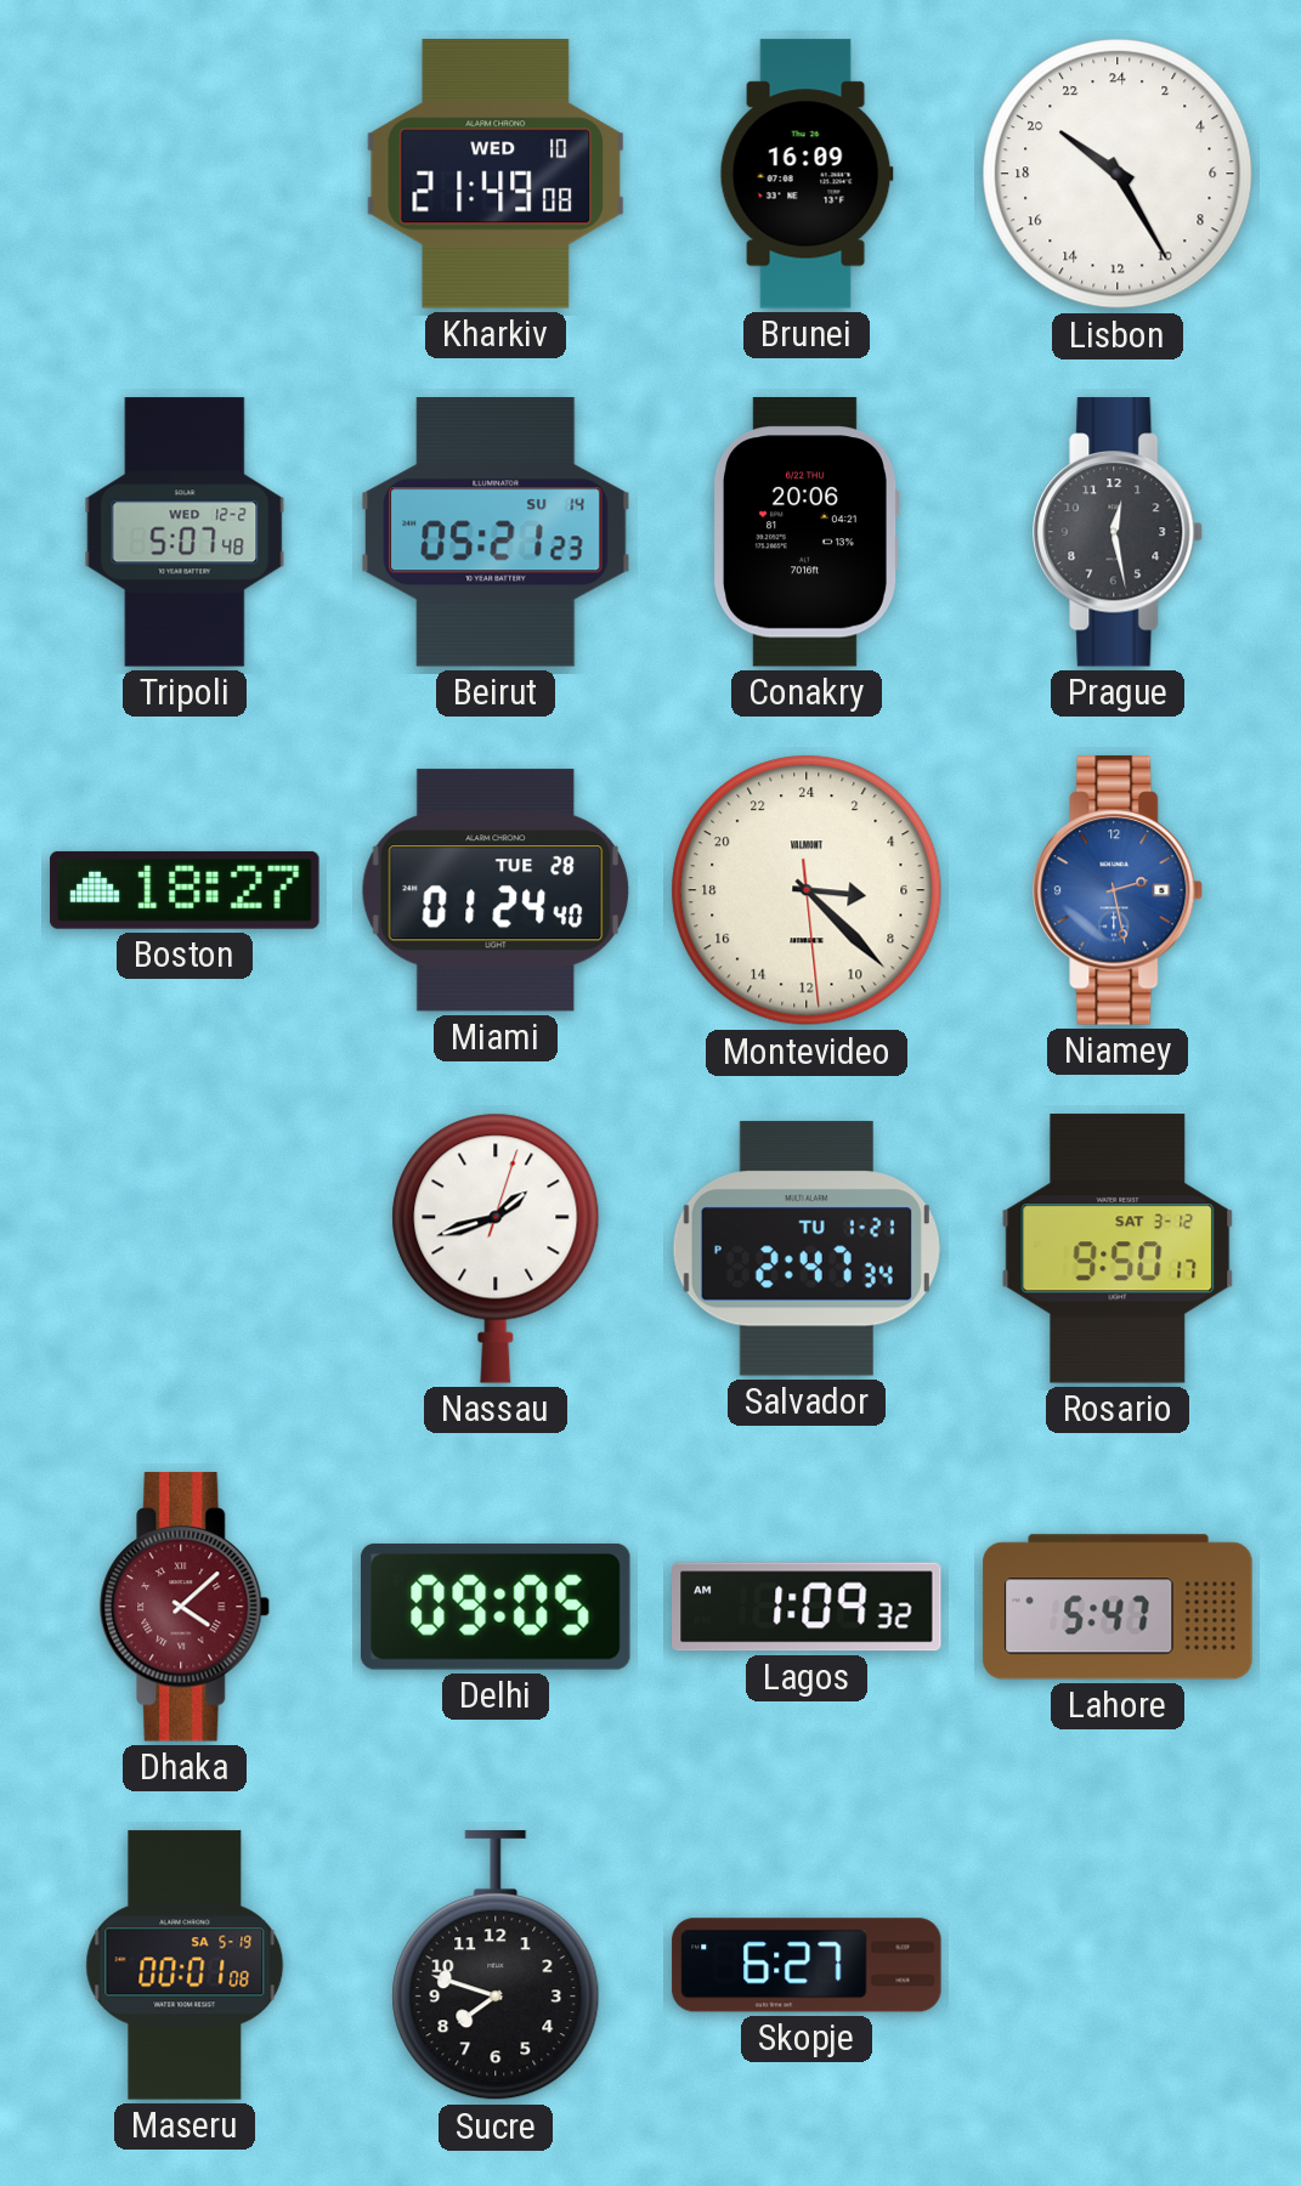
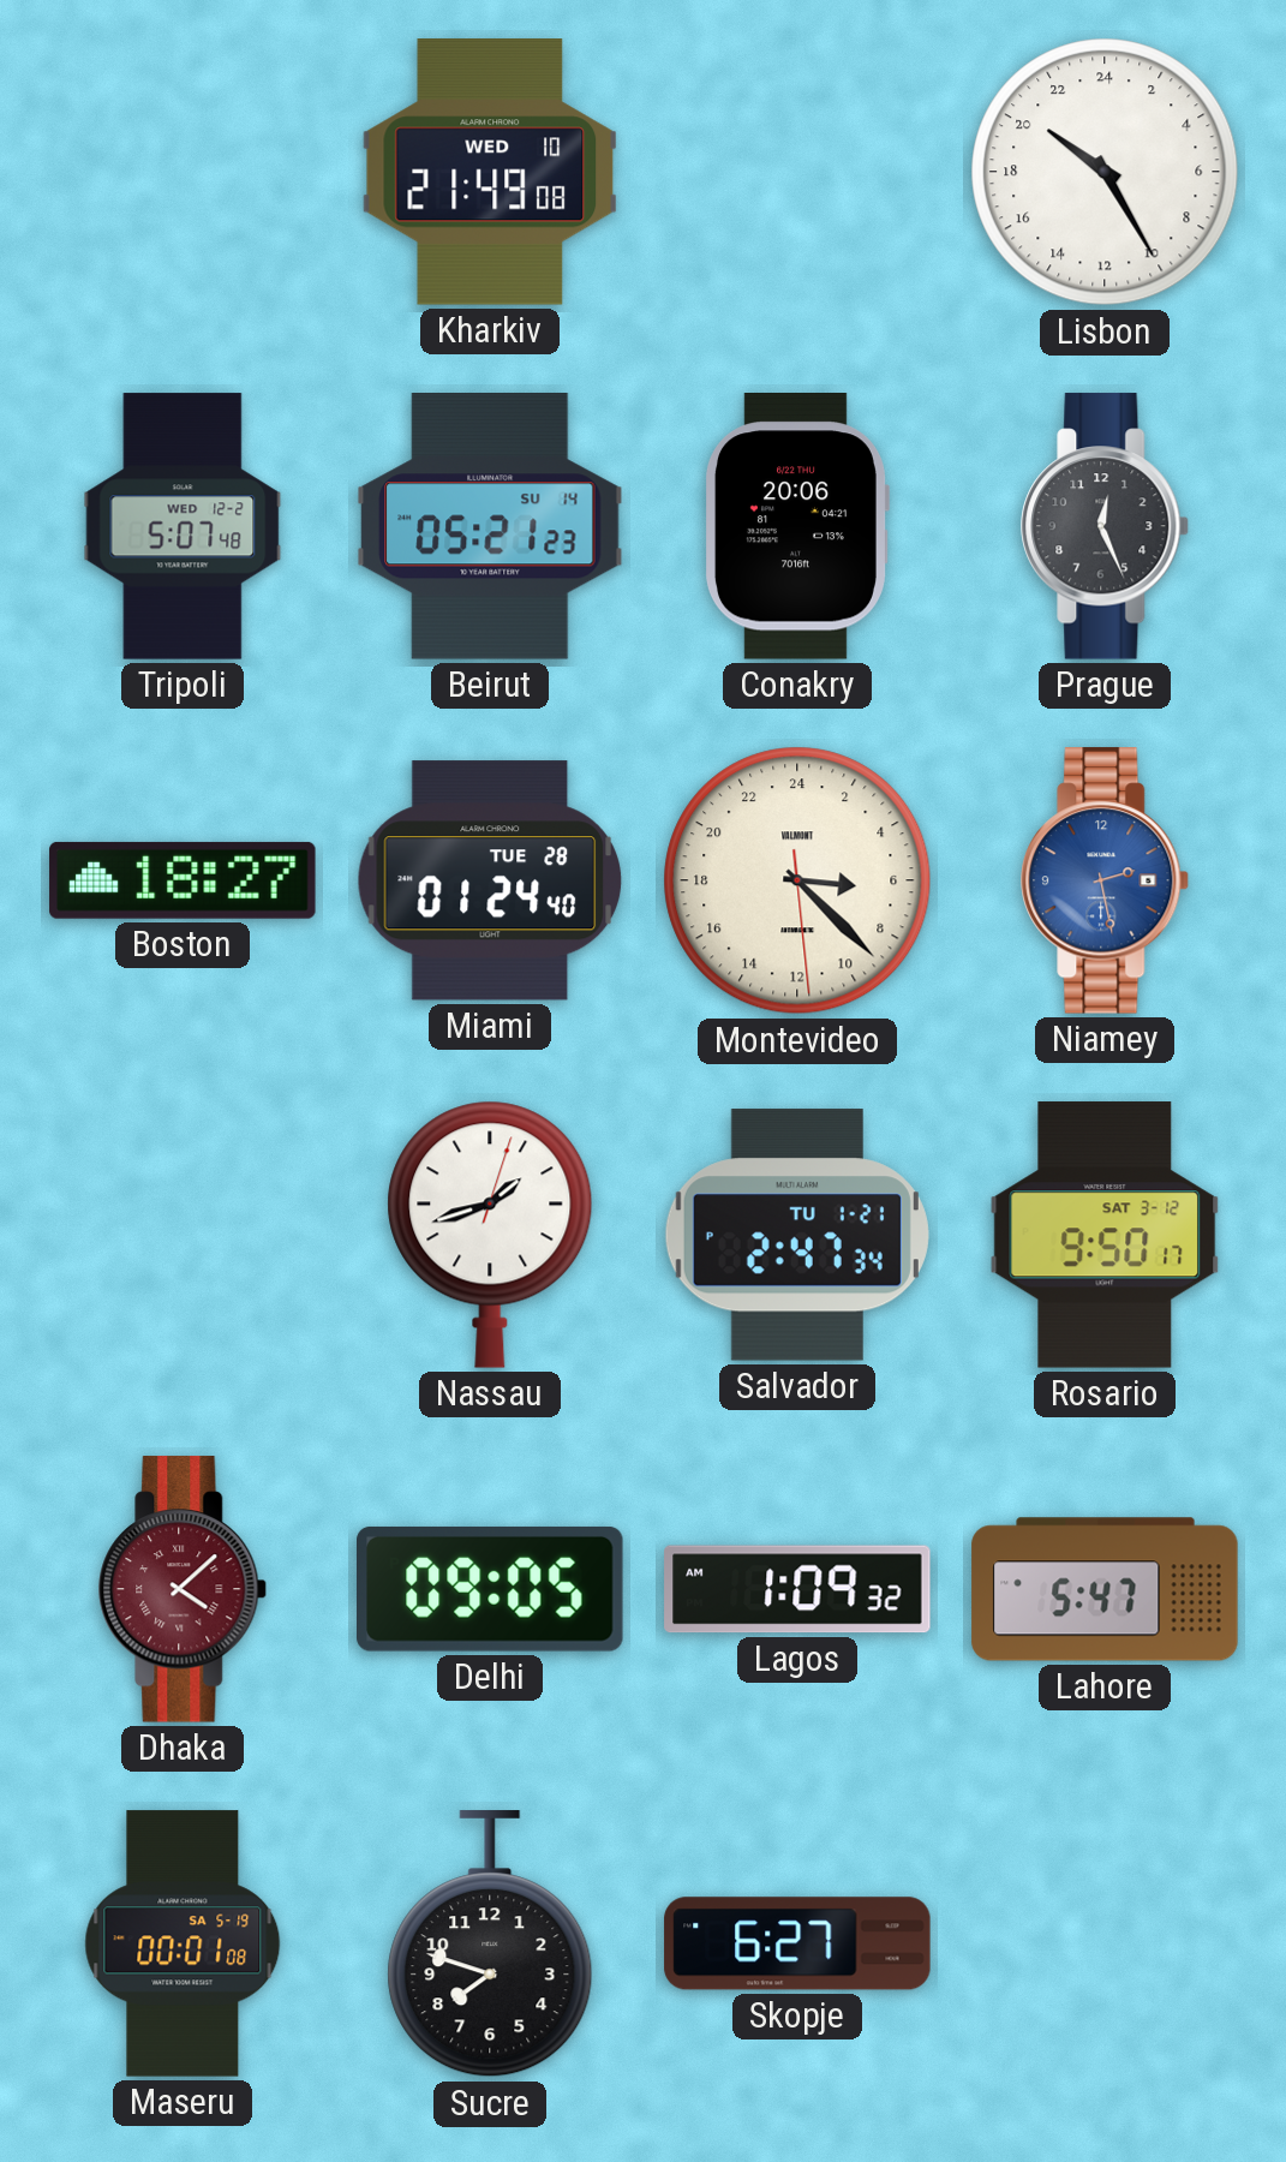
Brunei: 16:09 -> none
Prague: 12:28 -> 12:26
